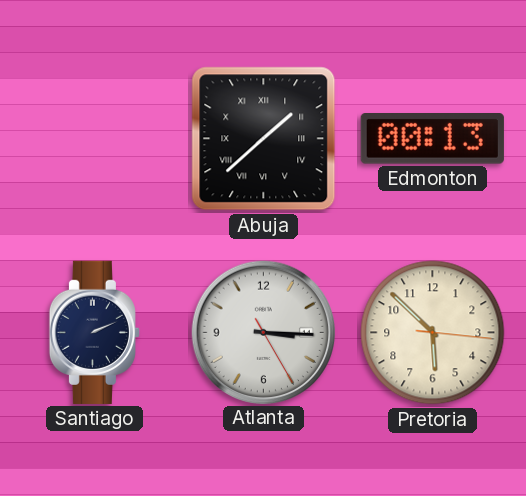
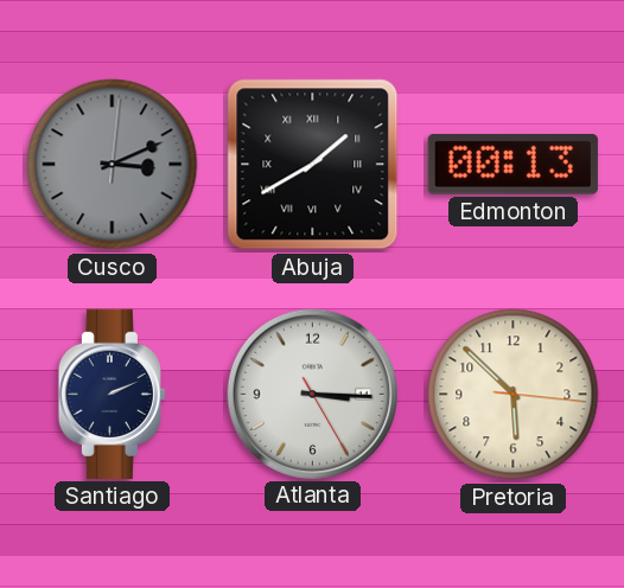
Cusco: none -> 3:11
Abuja: 1:38 -> 1:40
